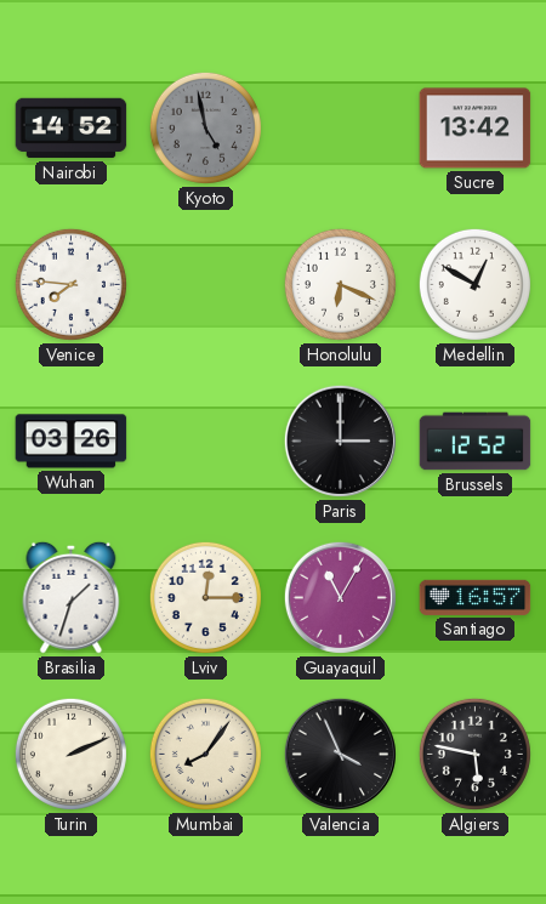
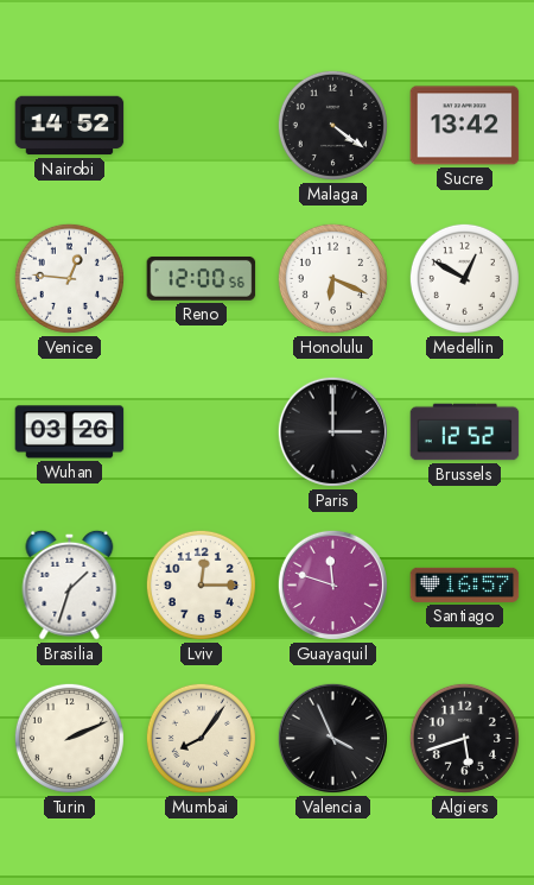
Kyoto: 4:58 -> none
Malaga: none -> 4:21
Venice: 7:46 -> 12:46
Reno: none -> 12:00
Guayaquil: 11:05 -> 11:48
Algiers: 5:47 -> 5:42
